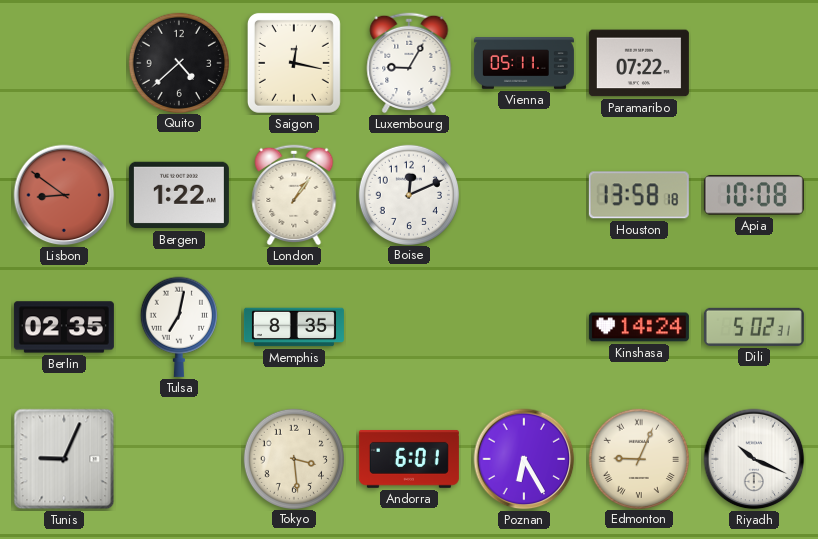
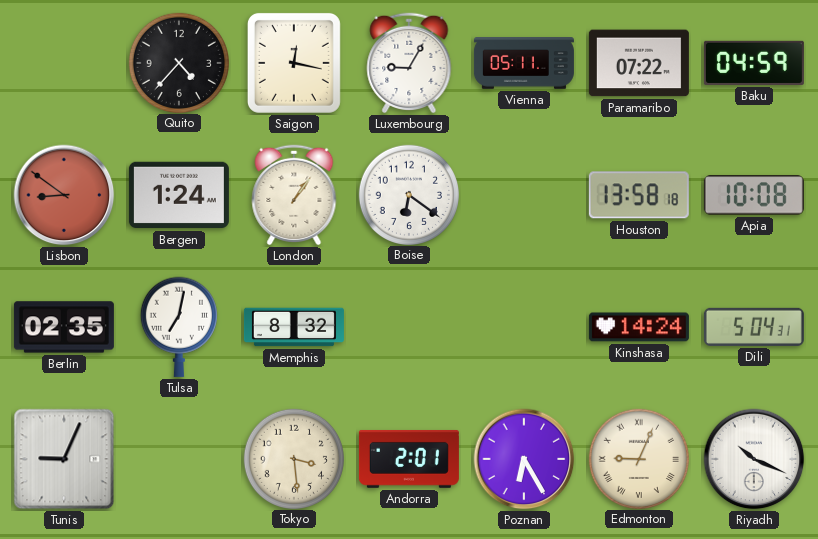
Quito: 4:38 -> 4:37
Baku: none -> 04:59
Bergen: 1:22 -> 1:24
Boise: 12:11 -> 6:21
Memphis: 8:35 -> 8:32
Dili: 5:02 -> 5:04
Andorra: 6:01 -> 2:01
